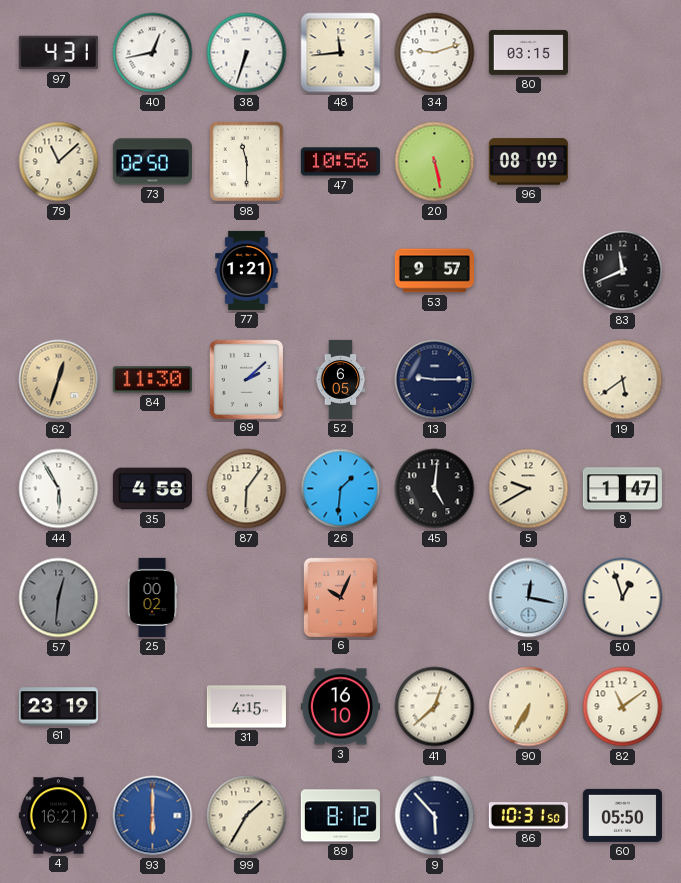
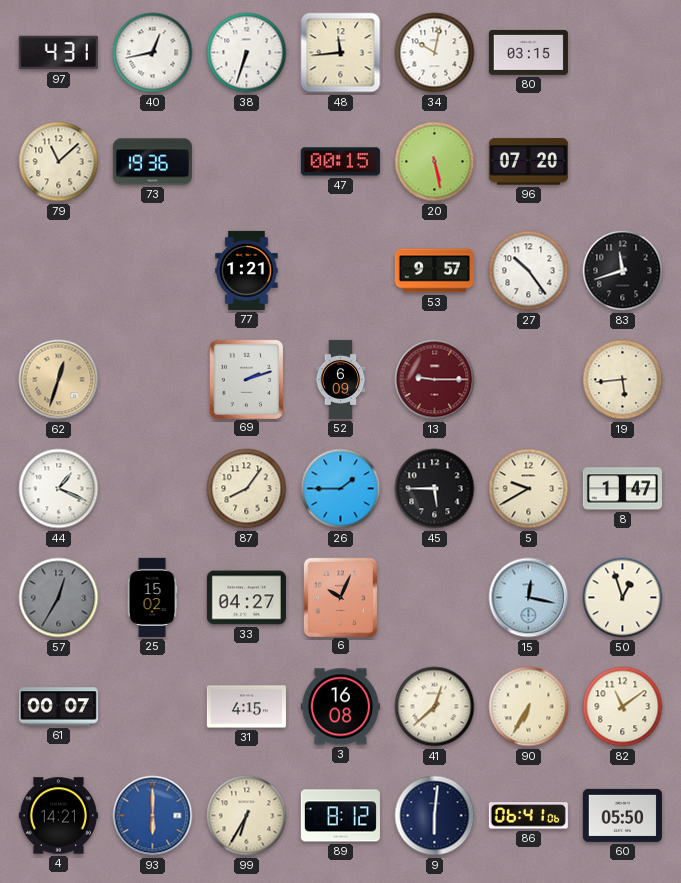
34: 9:12 -> 10:02
73: 02:50 -> 19:36
98: 11:30 -> none
47: 10:56 -> 00:15
96: 08:09 -> 07:20
27: none -> 10:24
83: 11:41 -> 11:42
84: 11:30 -> none
69: 2:08 -> 2:12
52: 6:05 -> 6:09
13 dial: navy -> burgundy
19: 5:39 -> 5:44
44: 5:55 -> 1:19
35: 4:58 -> none
87: 6:06 -> 8:06
26: 1:31 -> 1:45
45: 5:01 -> 5:45
57: 12:31 -> 12:35
25: 00:02 -> 15:02
33: none -> 04:27
61: 23:19 -> 00:07
3: 16:10 -> 16:08
4: 16:21 -> 14:21
99: 1:35 -> 6:35
9: 5:53 -> 6:01
86: 10:31 -> 06:41
